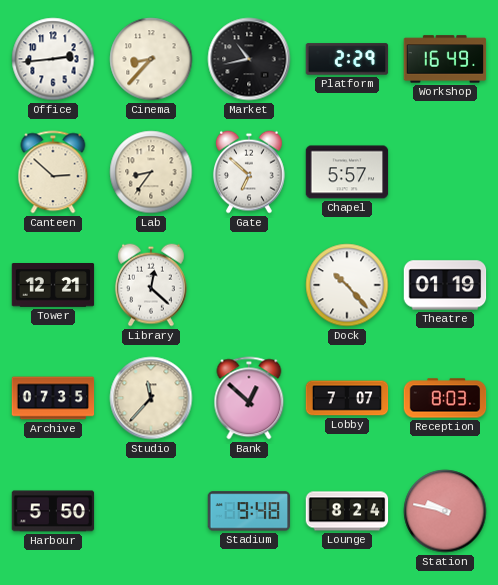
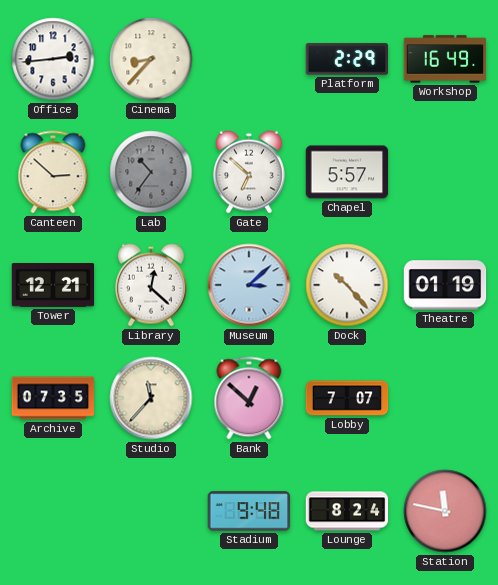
Market: 10:43 -> none
Lab: 8:36 -> 10:36
Lab dial: cream -> grey
Museum: none -> 3:08
Reception: 8:03 -> none
Harbour: 5:50 -> none
Station: 9:47 -> 11:47
